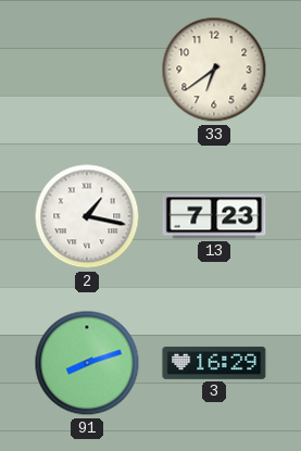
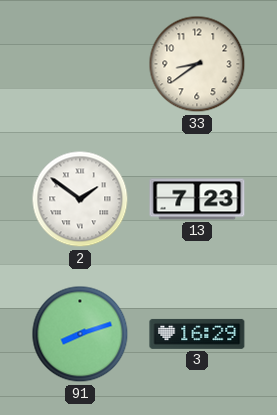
33: 6:39 -> 8:39
2: 1:17 -> 1:51
